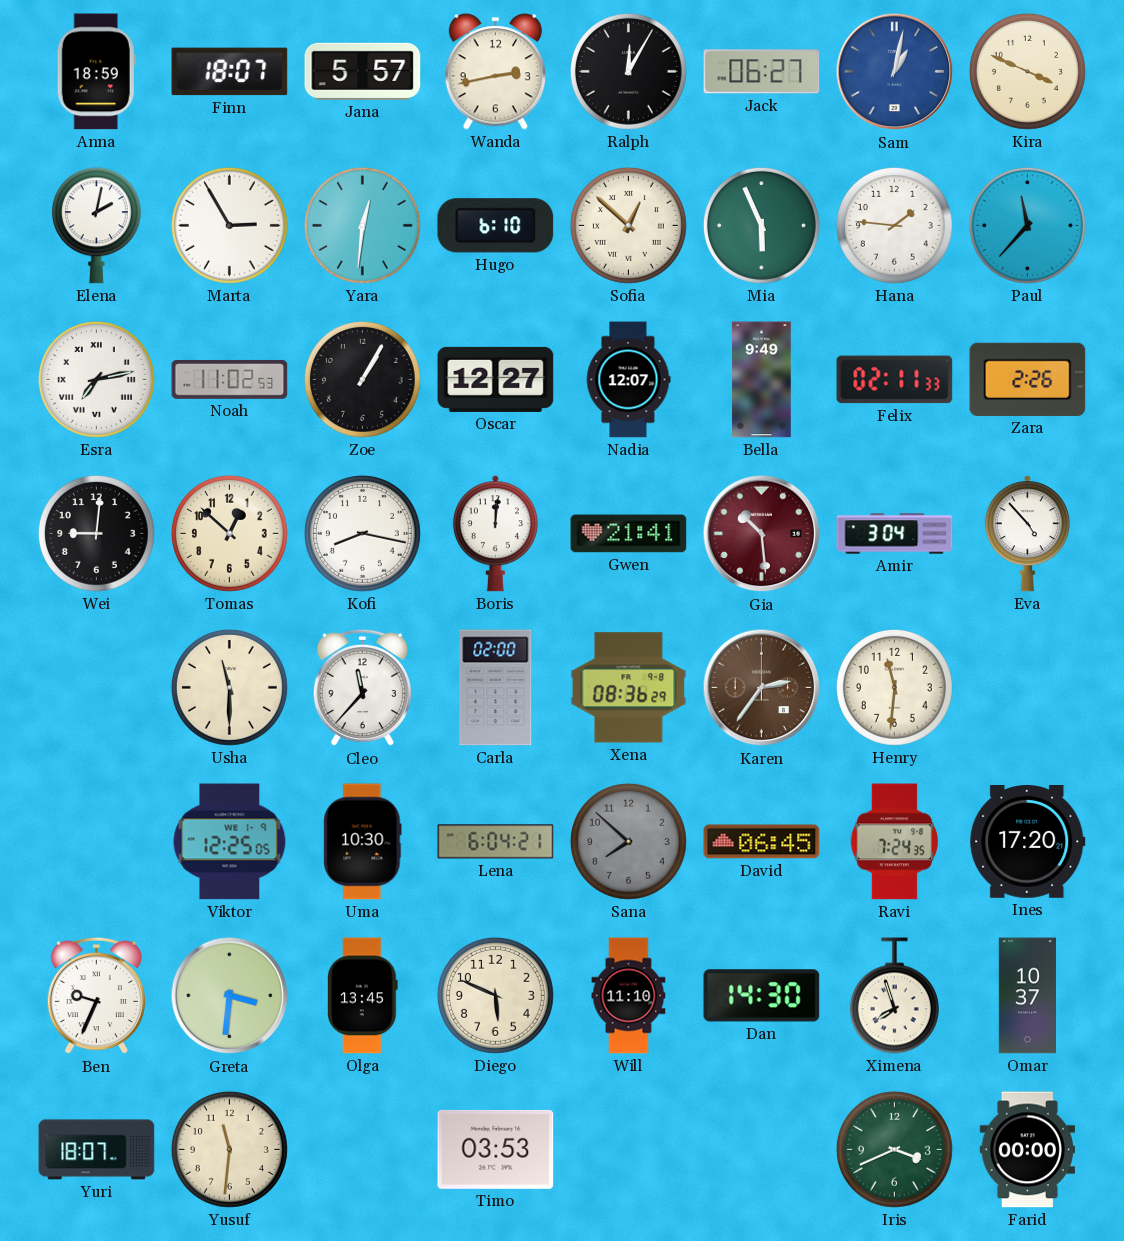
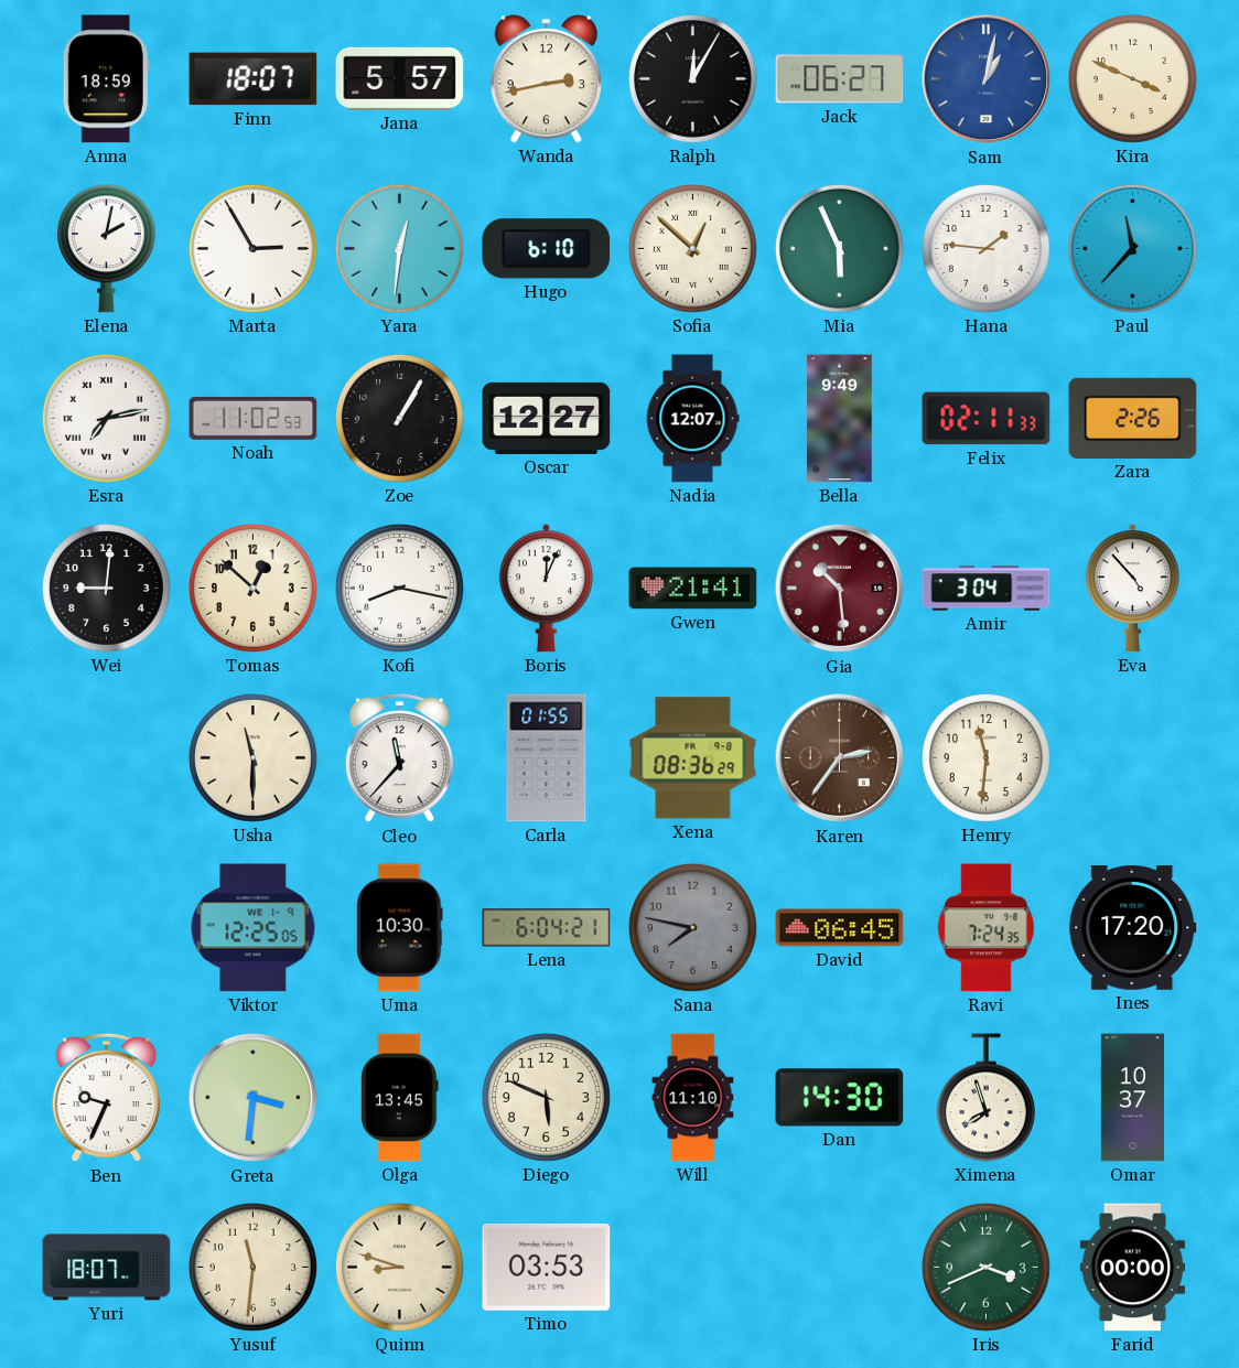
Boris: 12:01 -> 12:04
Carla: 02:00 -> 01:55
Sana: 7:52 -> 7:47
Quinn: none -> 8:48
